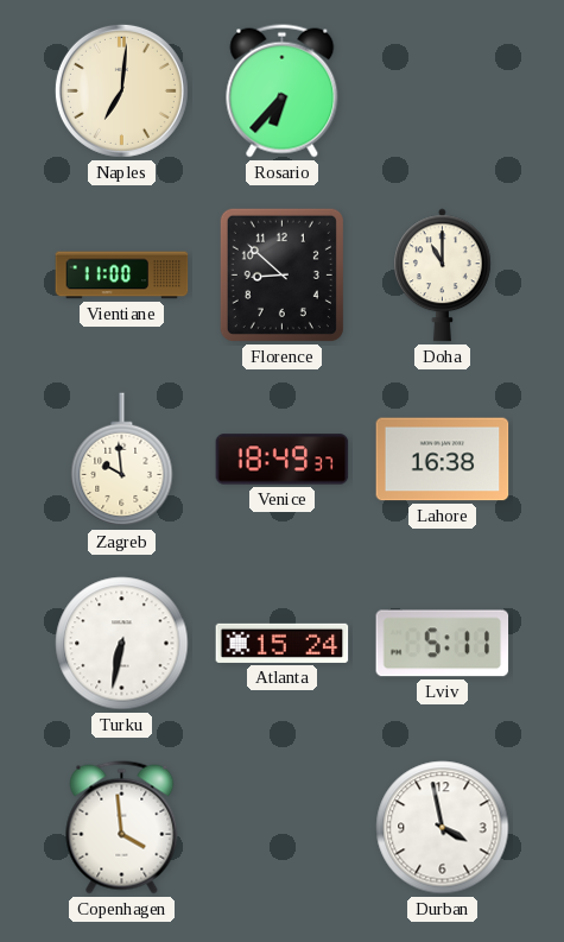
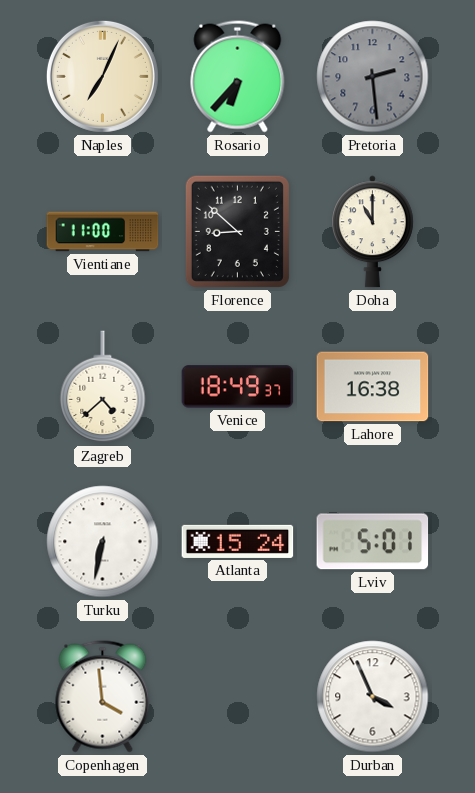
Naples: 7:01 -> 7:04
Pretoria: none -> 2:29
Zagreb: 9:59 -> 4:38
Lviv: 5:11 -> 5:01
Durban: 3:58 -> 3:56
